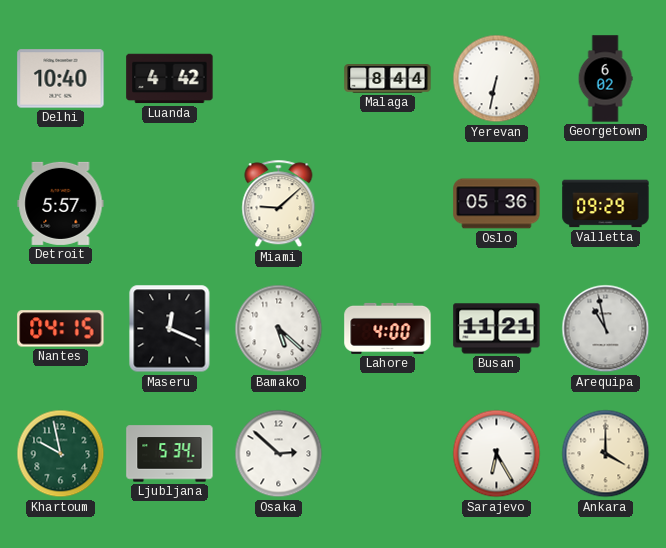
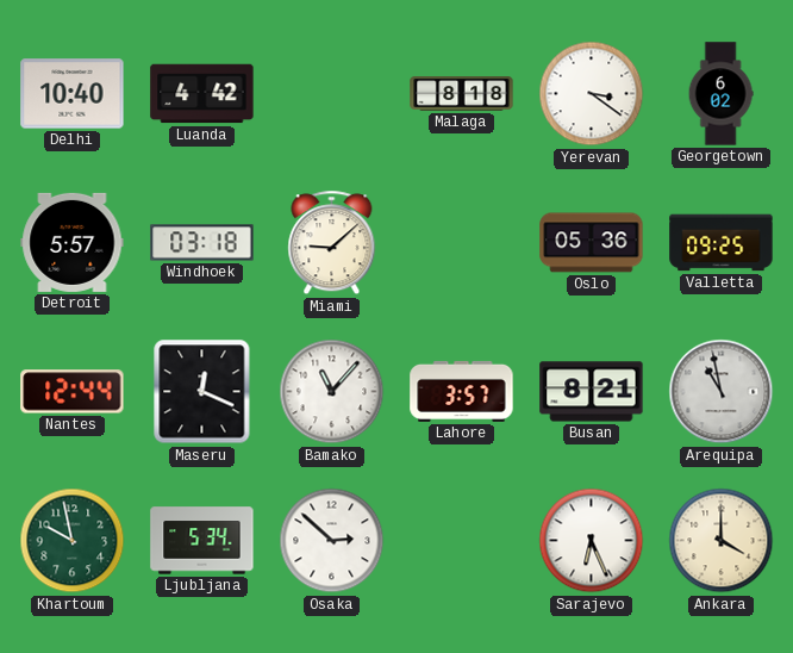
Malaga: 8:44 -> 8:18
Yerevan: 6:32 -> 3:21
Windhoek: none -> 03:18
Valletta: 09:29 -> 09:25
Nantes: 04:15 -> 12:44
Bamako: 5:22 -> 11:07
Lahore: 4:00 -> 3:57
Busan: 11:21 -> 8:21
Sarajevo: 6:25 -> 6:26
